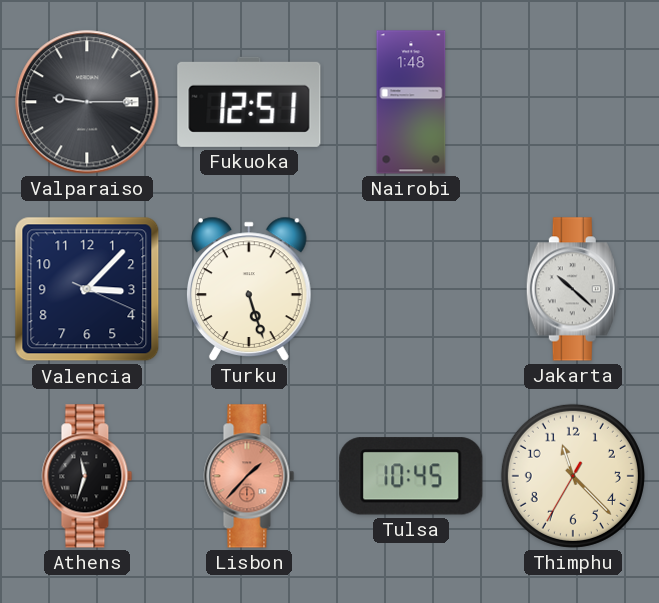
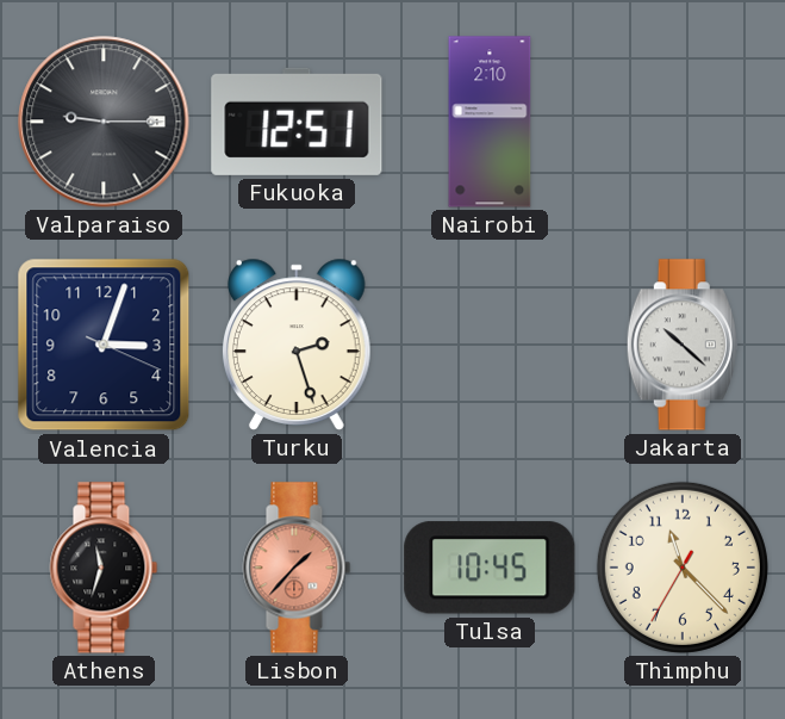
Nairobi: 1:48 -> 2:10
Valencia: 3:07 -> 3:03
Turku: 5:27 -> 2:27
